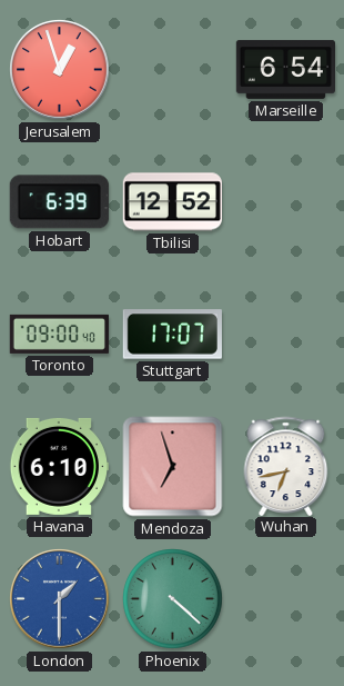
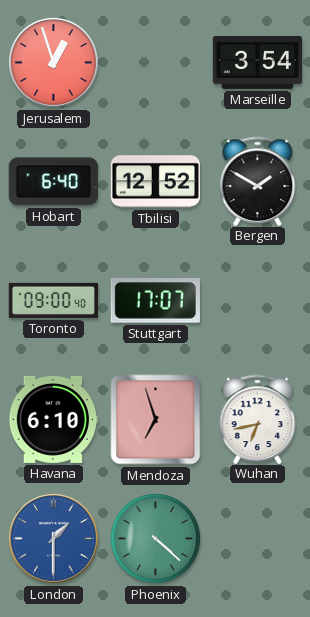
Marseille: 6:54 -> 3:54
Hobart: 6:39 -> 6:40
Bergen: none -> 1:50
